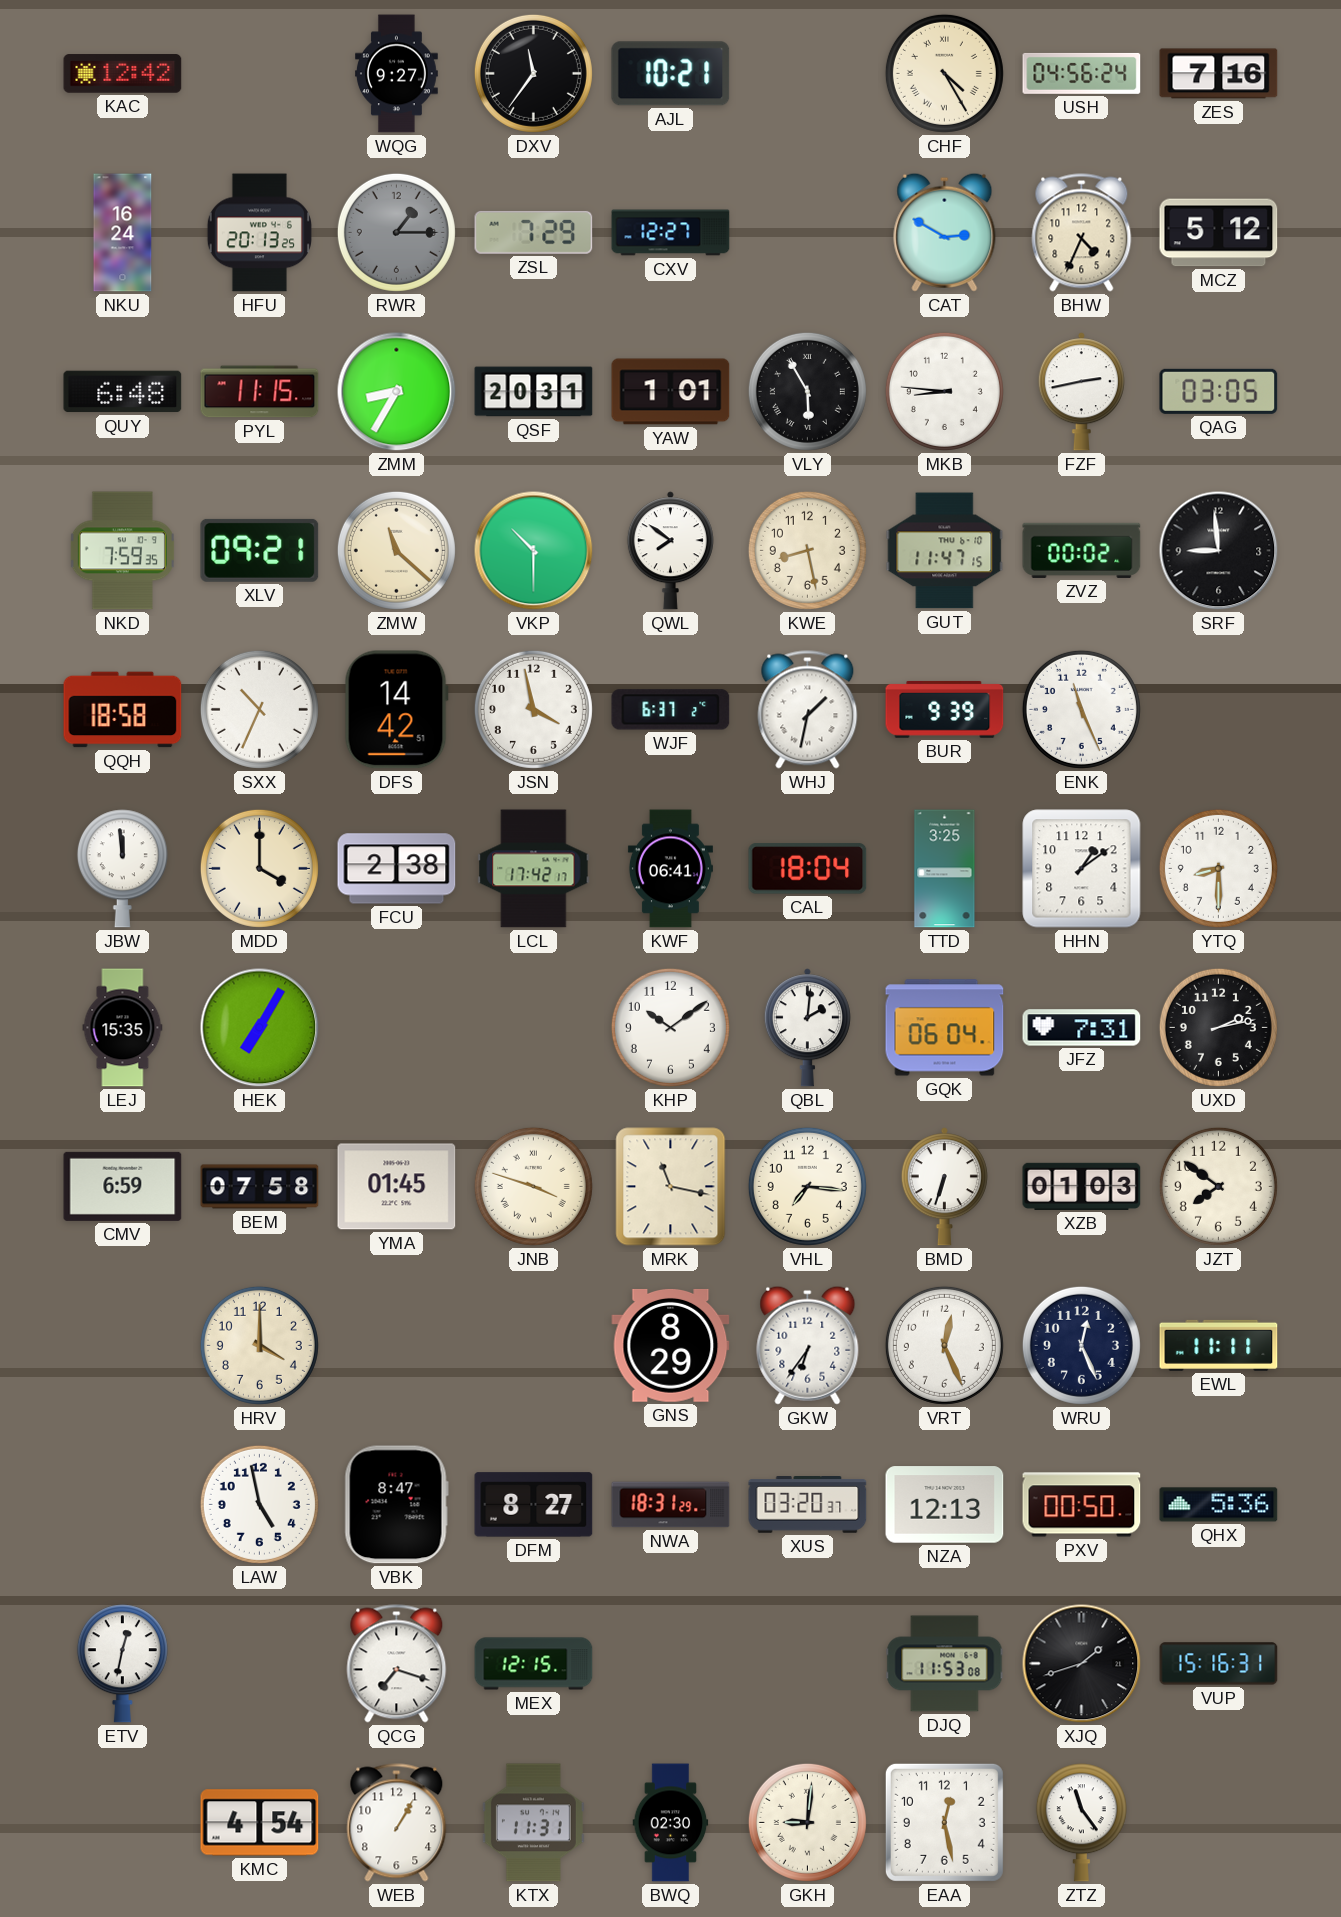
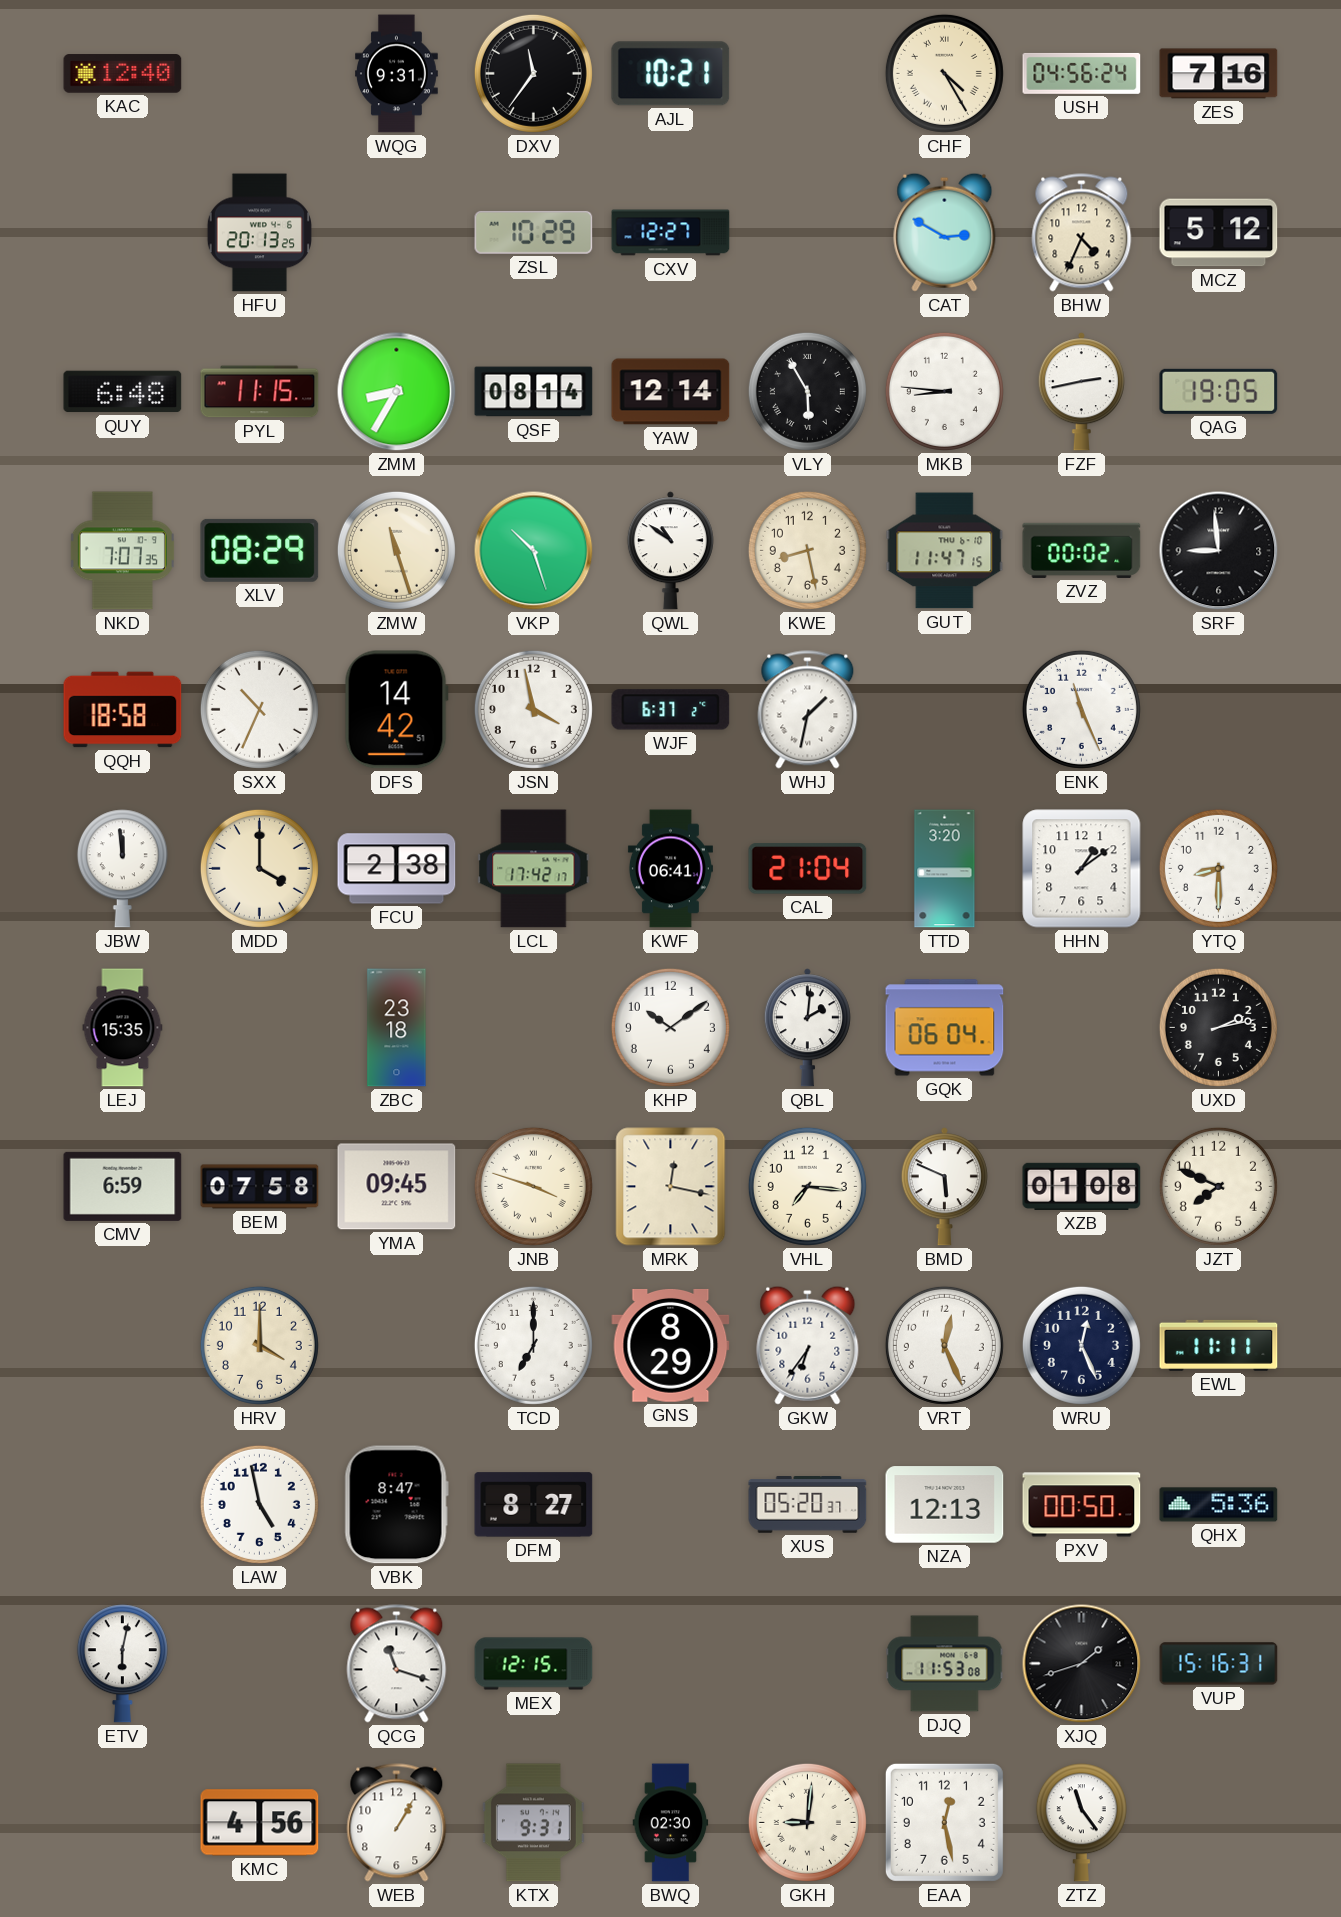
KAC: 12:42 -> 12:40
WQG: 9:27 -> 9:31
NKU: 16:24 -> none
RWR: 1:15 -> none
ZSL: 7:29 -> 10:29
QSF: 20:31 -> 08:14
YAW: 1:01 -> 12:14
QAG: 03:05 -> 19:05
NKD: 7:59 -> 7:07
XLV: 09:21 -> 08:29
ZMW: 11:22 -> 11:27
VKP: 10:30 -> 10:27
QWL: 7:51 -> 10:51
BUR: 9:39 -> none
CAL: 18:04 -> 21:04
TTD: 3:25 -> 3:20
HEK: 7:05 -> none
ZBC: none -> 23:18
JFZ: 7:31 -> none
YMA: 01:45 -> 09:45
MRK: 11:17 -> 12:17
BMD: 6:33 -> 5:49
XZB: 01:03 -> 01:08
JZT: 7:51 -> 7:49
TCD: none -> 7:00
NWA: 18:31 -> none
XUS: 03:20 -> 05:20
ETV: 12:32 -> 6:02
QCG: 7:18 -> 11:18
KMC: 4:54 -> 4:56
KTX: 11:31 -> 9:31
